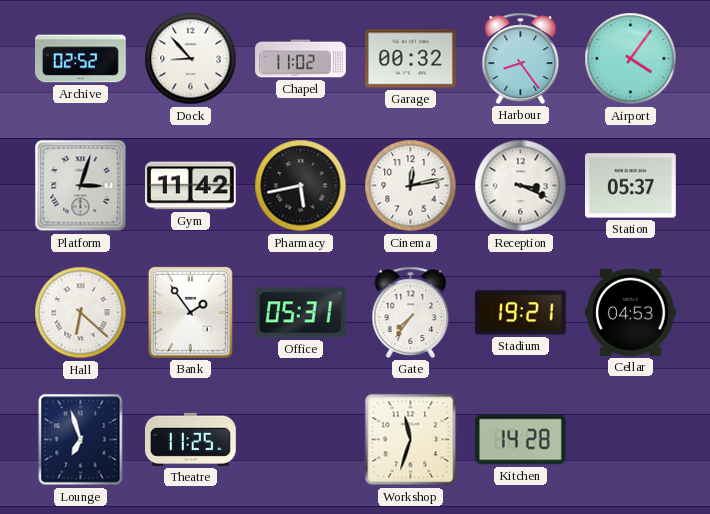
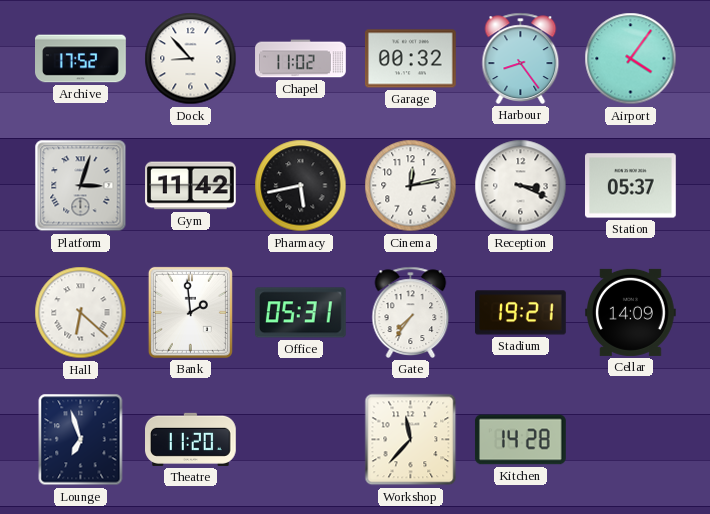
Archive: 02:52 -> 17:52
Bank: 1:54 -> 1:59
Cellar: 04:53 -> 14:09
Theatre: 11:25 -> 11:20
Workshop: 11:33 -> 11:37
